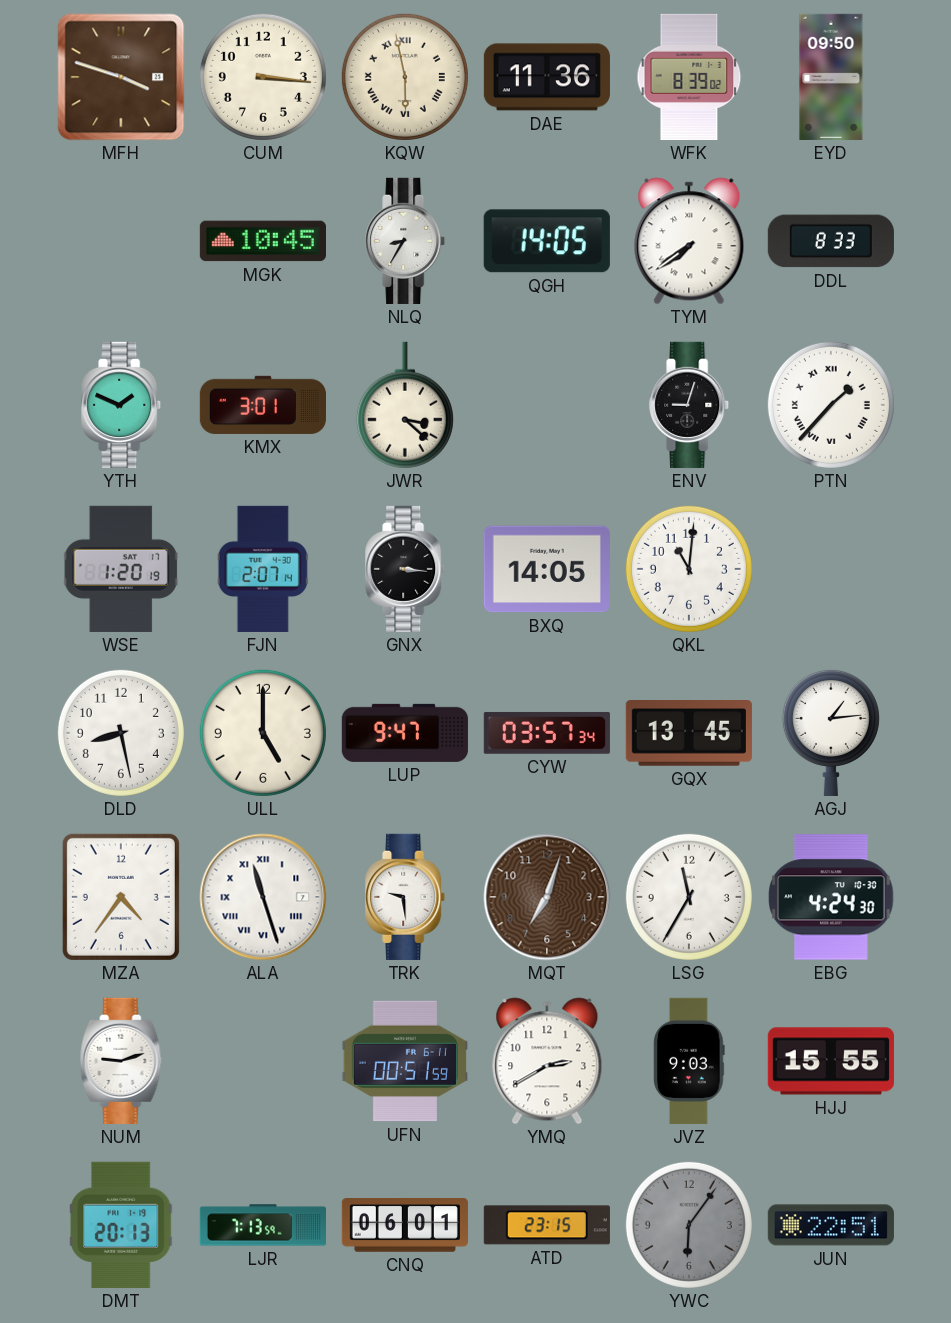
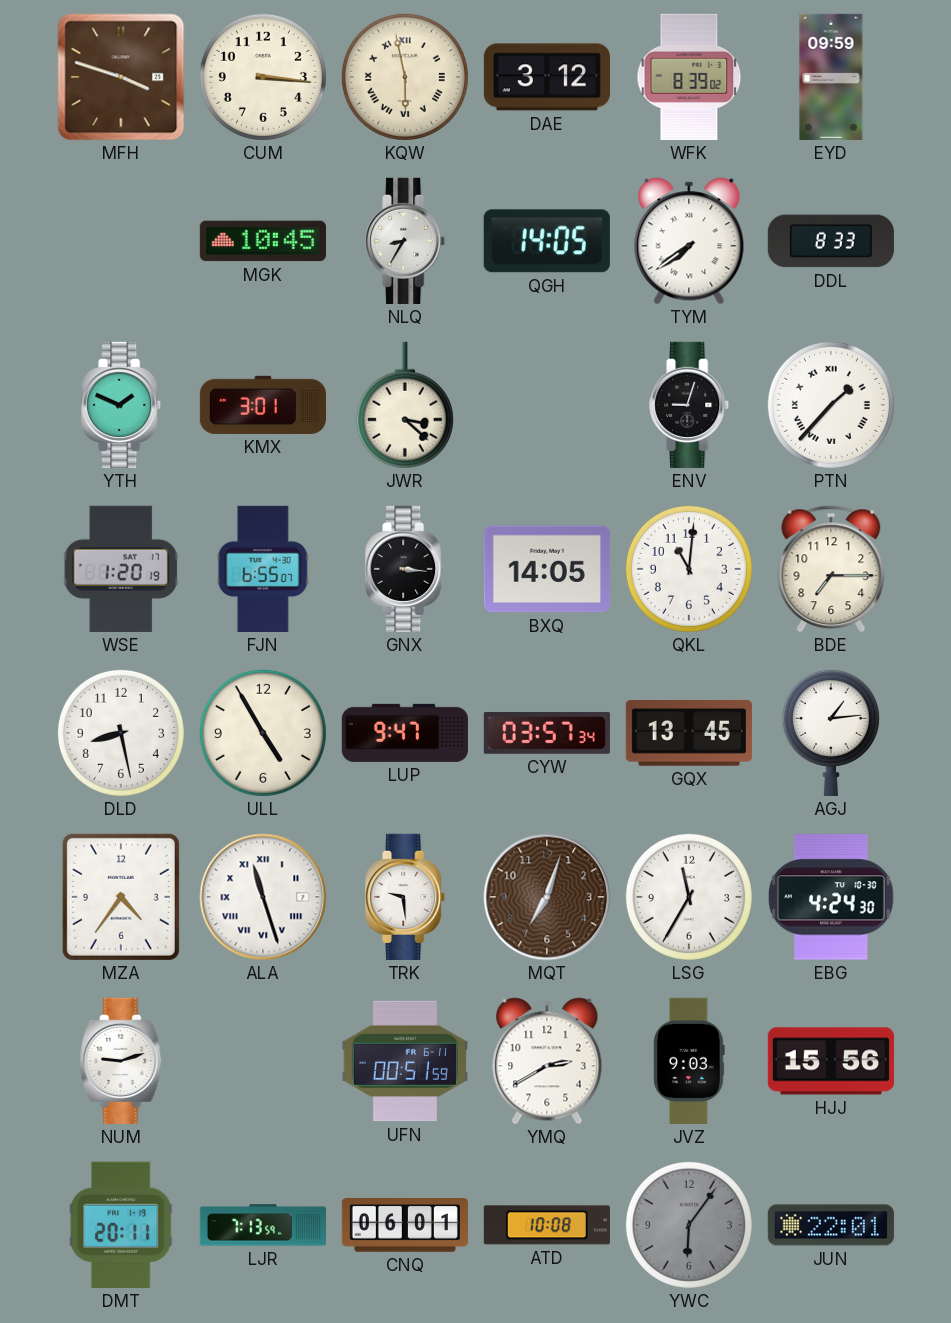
DAE: 11:36 -> 3:12
EYD: 09:50 -> 09:59
FJN: 2:07 -> 6:55
BDE: none -> 7:15
ULL: 5:00 -> 4:55
HJJ: 15:55 -> 15:56
DMT: 20:13 -> 20:11
ATD: 23:15 -> 10:08
JUN: 22:51 -> 22:01
